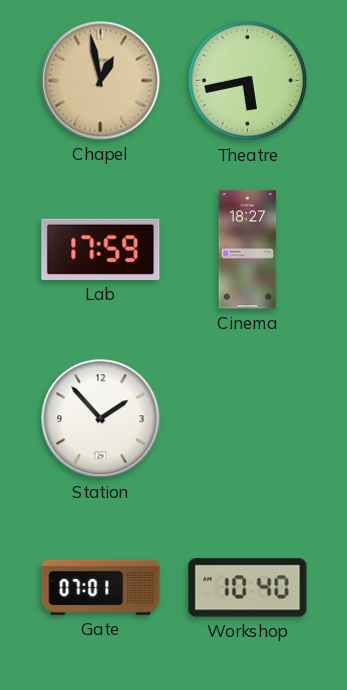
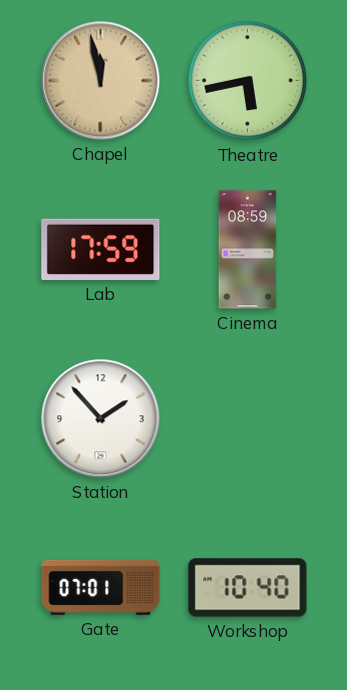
Chapel: 12:58 -> 11:58
Cinema: 18:27 -> 08:59
